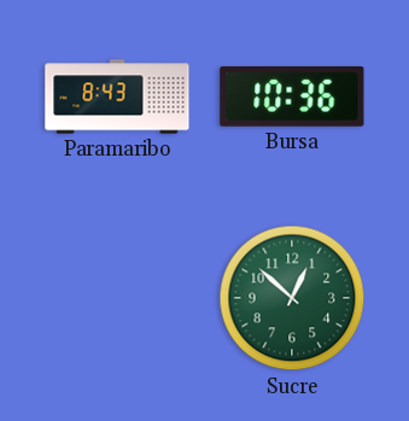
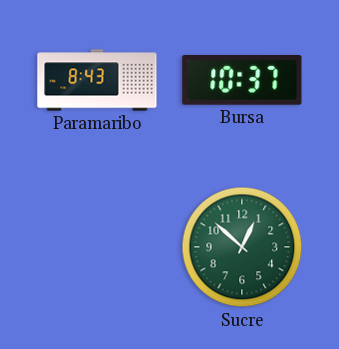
Bursa: 10:36 -> 10:37
